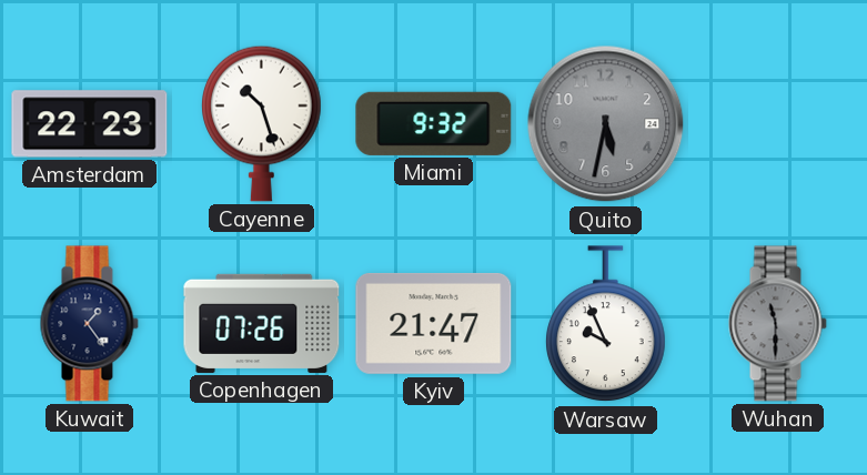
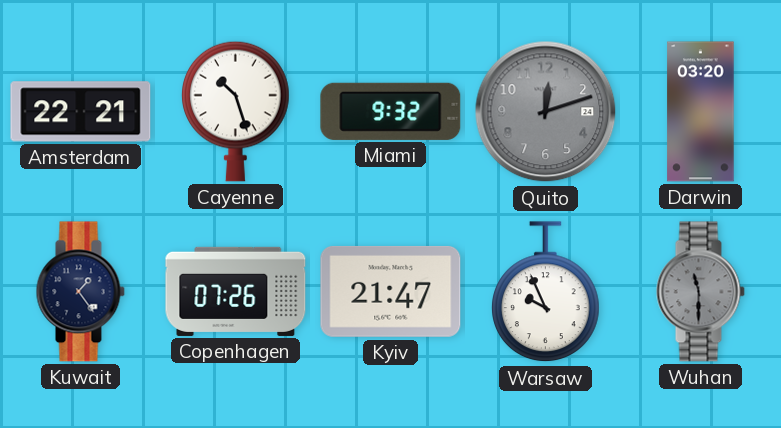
Amsterdam: 22:23 -> 22:21
Quito: 5:32 -> 12:12
Darwin: none -> 03:20
